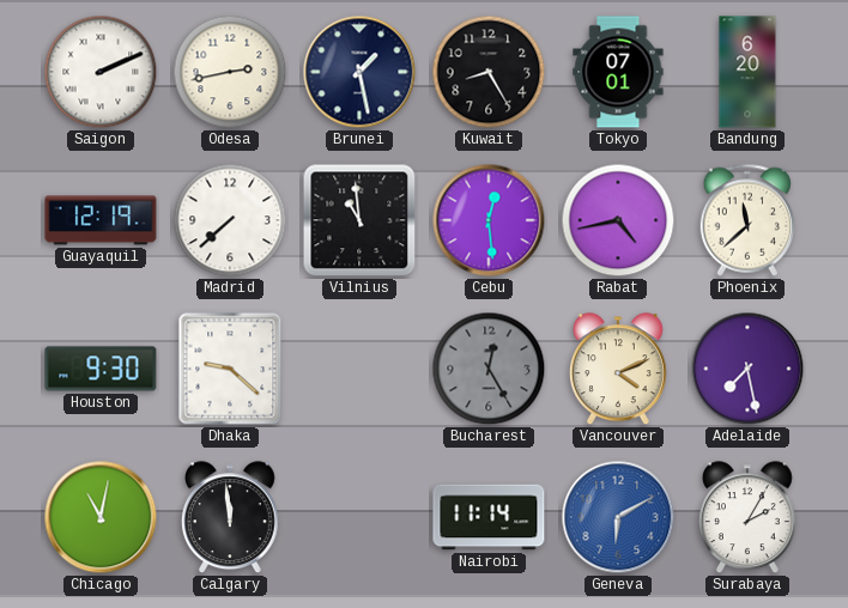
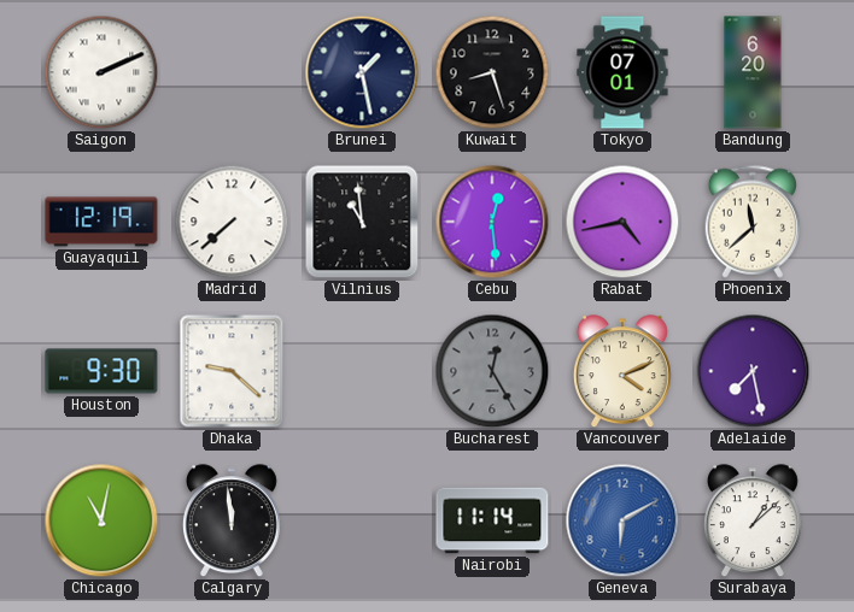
Odesa: 2:43 -> none
Kuwait: 8:25 -> 8:27
Surabaya: 2:05 -> 1:08
